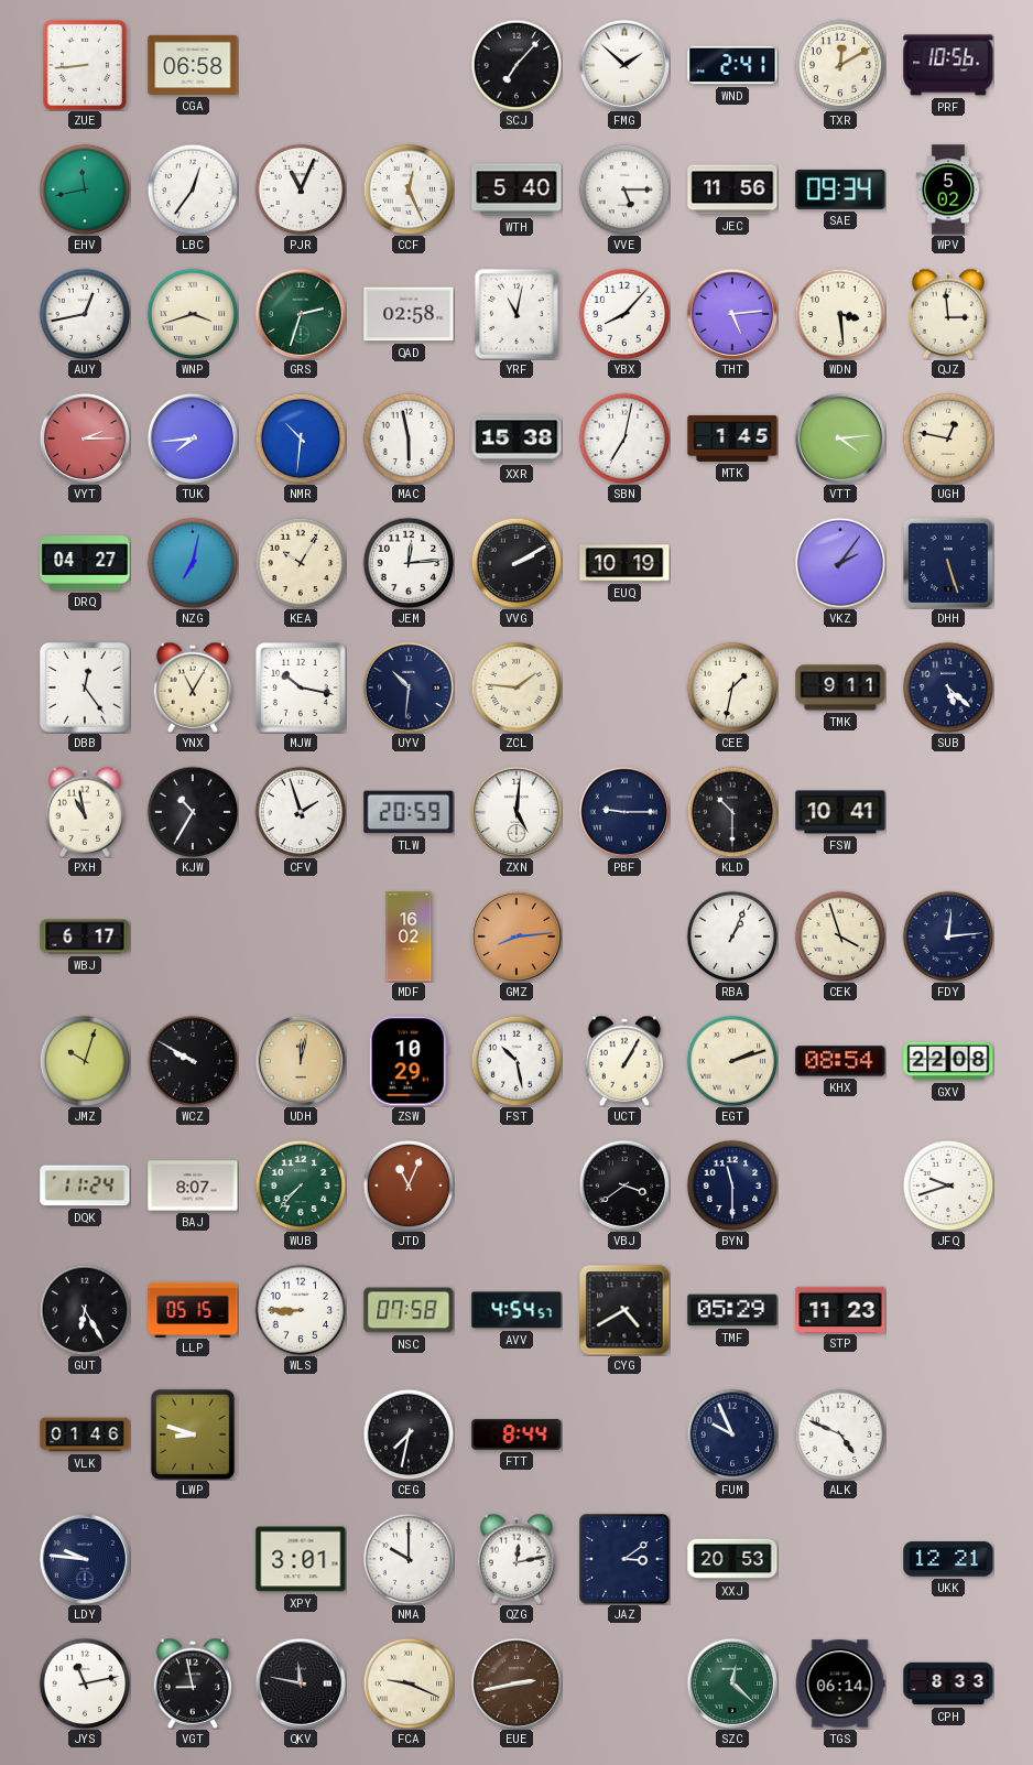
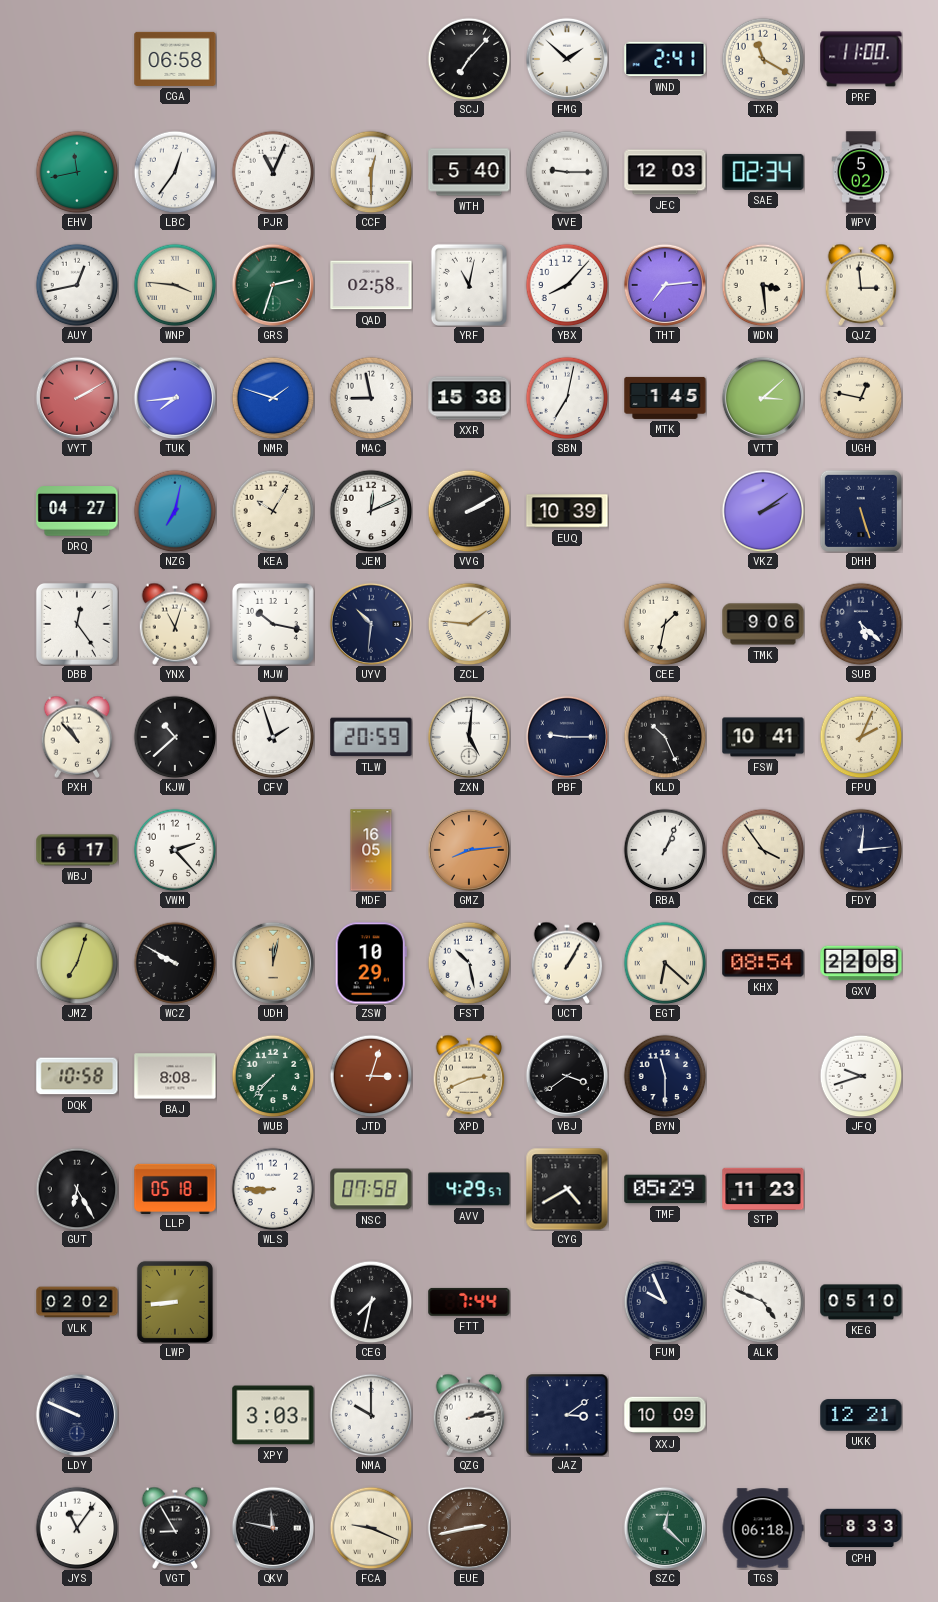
ZUE: 8:44 -> none
TXR: 12:10 -> 11:20
PRF: 10:56 -> 11:00
CCF: 12:26 -> 12:30
VVE: 5:15 -> 9:15
JEC: 11:56 -> 12:03
SAE: 09:34 -> 02:34
WNP: 3:42 -> 3:46
THT: 5:14 -> 7:14
VYT: 2:15 -> 2:10
NMR: 10:31 -> 1:48
MAC: 5:58 -> 8:58
VTT: 4:14 -> 3:08
JEM: 12:14 -> 12:11
EUQ: 10:19 -> 10:39
VKZ: 2:06 -> 2:09
YNX: 11:05 -> 11:03
TMK: 9:11 -> 9:06
PXH: 10:58 -> 10:53
KJW: 10:35 -> 10:38
KLD: 10:30 -> 10:26
FPU: none -> 2:04
VWM: none -> 2:23
MDF: 16:02 -> 16:05
CEK: 3:57 -> 3:54
JMZ: 10:03 -> 7:03
EGT: 2:12 -> 6:22
DQK: 11:24 -> 10:58
BAJ: 8:07 -> 8:08
JTD: 11:04 -> 3:03
XPD: none -> 2:41
LLP: 05:15 -> 05:18
AVV: 4:54 -> 4:29
VLK: 01:46 -> 02:02
LWP: 8:48 -> 8:44
FTT: 8:44 -> 7:44
KEG: none -> 05:10
LDY: 9:46 -> 9:49
XPY: 3:01 -> 3:03
QZG: 12:13 -> 2:13
XXJ: 20:53 -> 10:09
JYS: 11:13 -> 11:06
VGT: 8:58 -> 8:55
TGS: 06:14 -> 06:18
